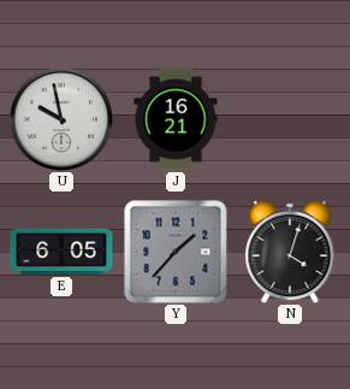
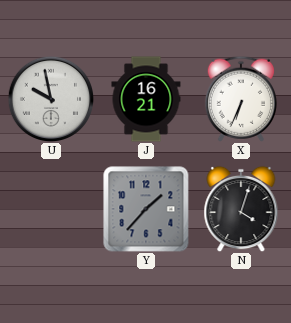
X: none -> 6:34
E: 6:05 -> none
